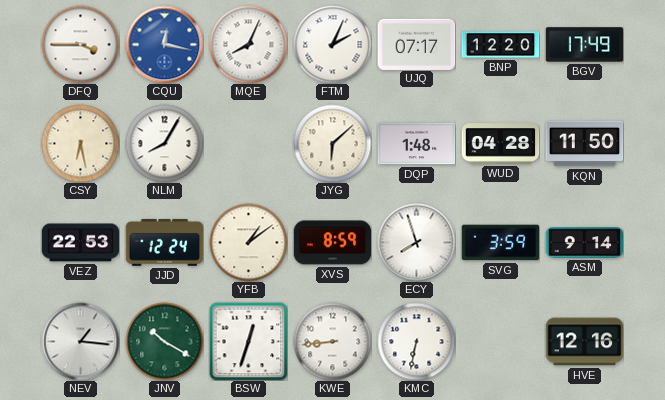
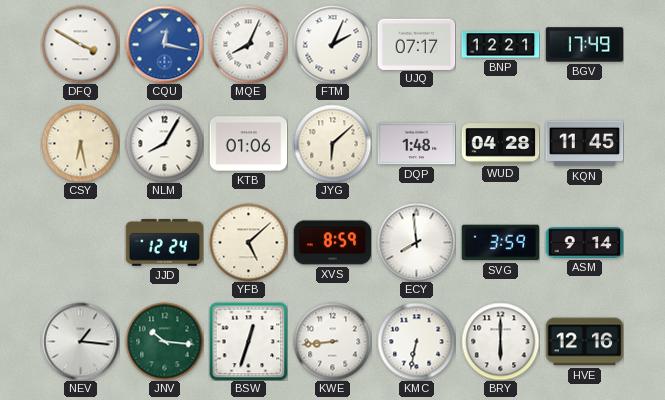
DFQ: 3:45 -> 3:50
BNP: 12:20 -> 12:21
KTB: none -> 01:06
KQN: 11:50 -> 11:45
VEZ: 22:53 -> none
YFB: 1:09 -> 5:08
ECY: 7:57 -> 7:59
JNV: 10:20 -> 10:16
BRY: none -> 6:00
